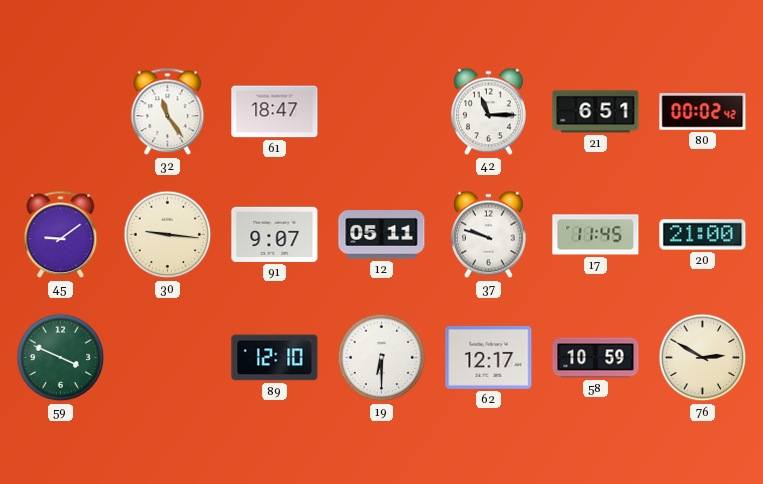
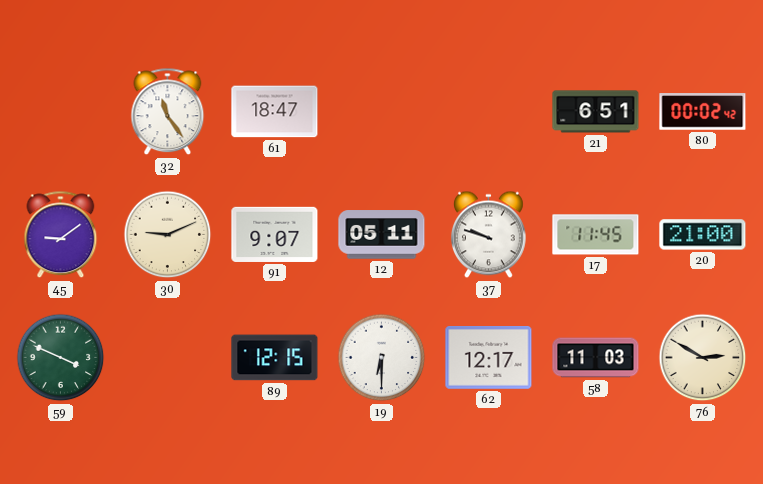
42: 11:15 -> none
30: 9:16 -> 9:11
89: 12:10 -> 12:15
58: 10:59 -> 11:03
